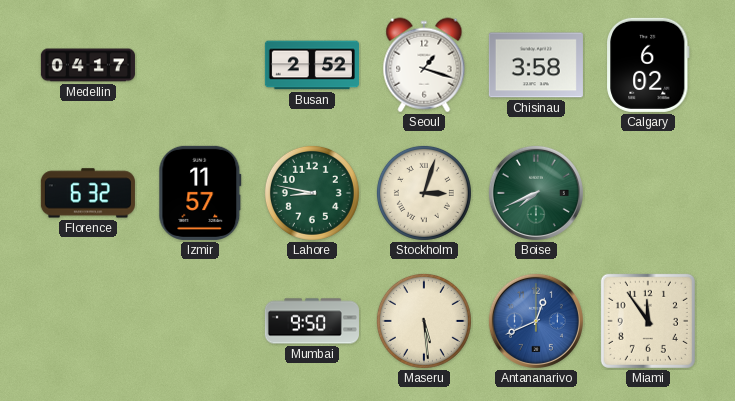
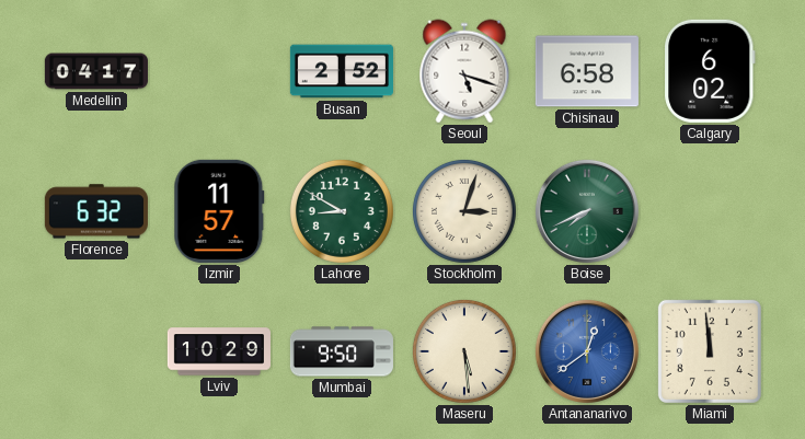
Seoul: 1:18 -> 5:18
Chisinau: 3:58 -> 6:58
Lahore: 8:47 -> 8:50
Lviv: none -> 10:29
Antananarivo: 12:41 -> 12:39
Miami: 11:54 -> 11:59
